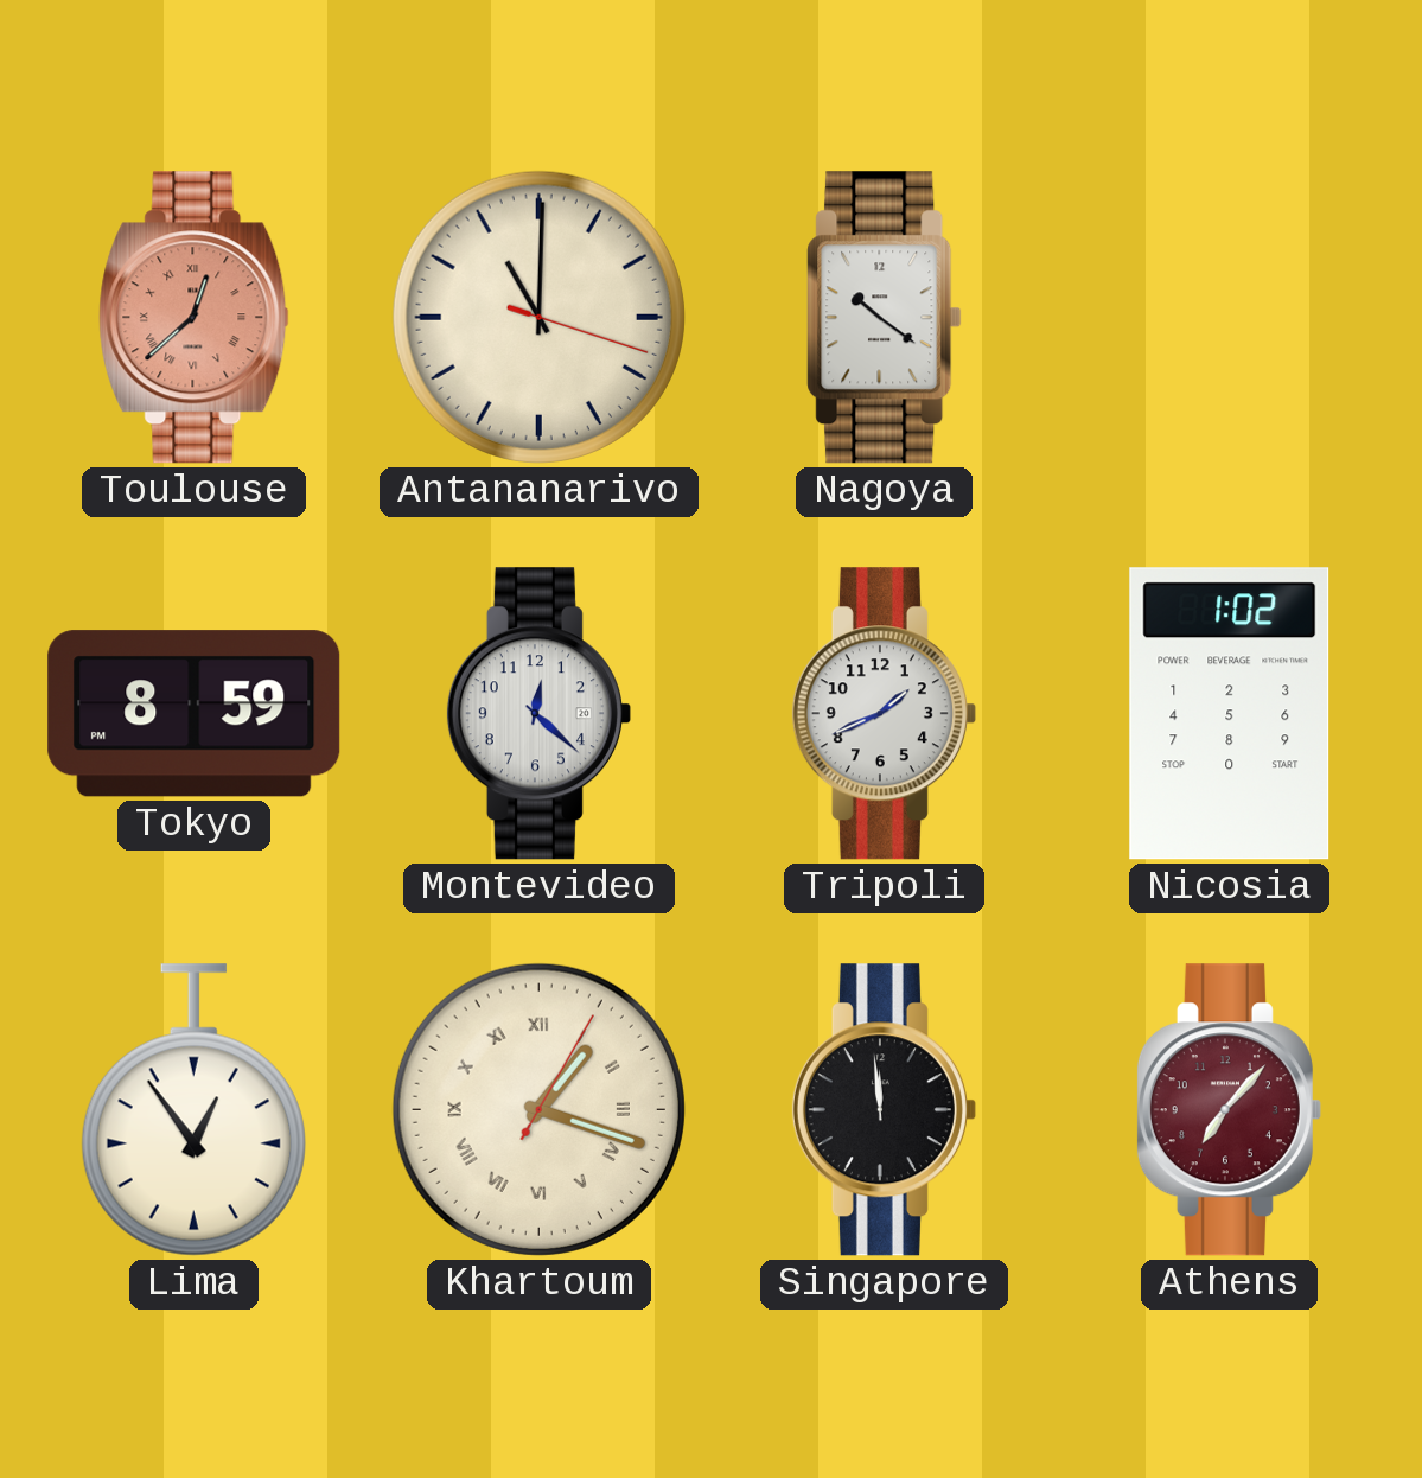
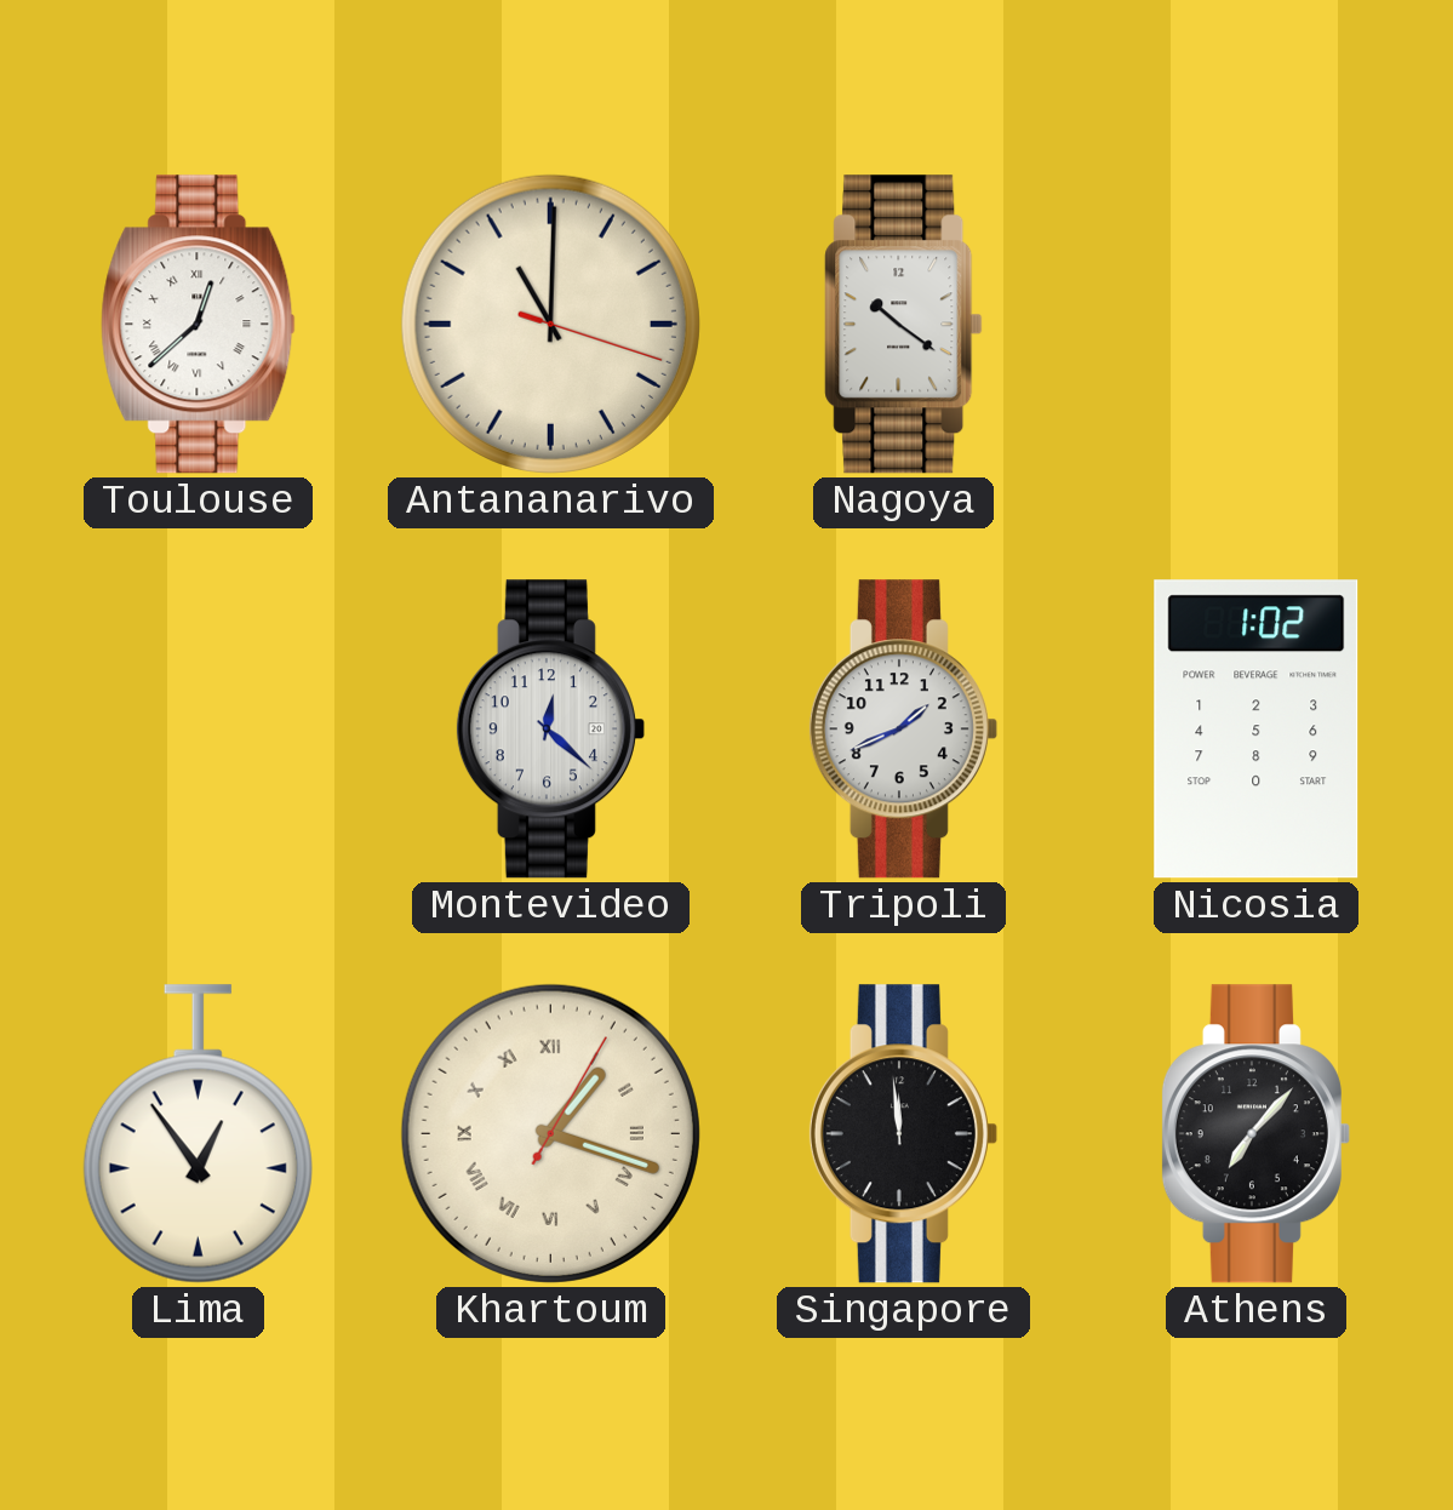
Toulouse dial: salmon -> white
Tokyo: 8:59 -> none
Athens dial: burgundy -> black
